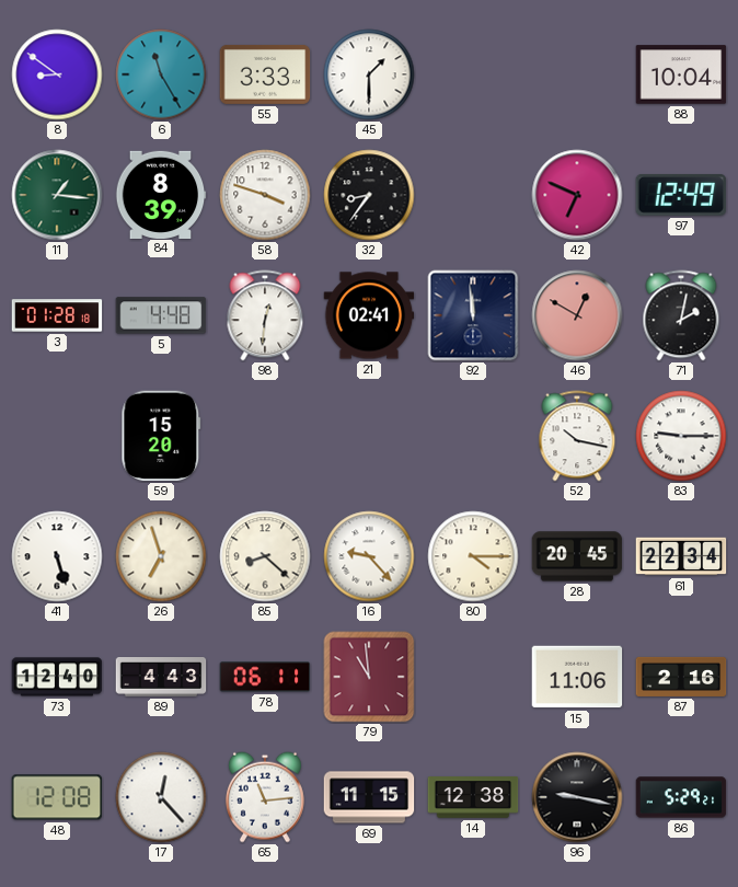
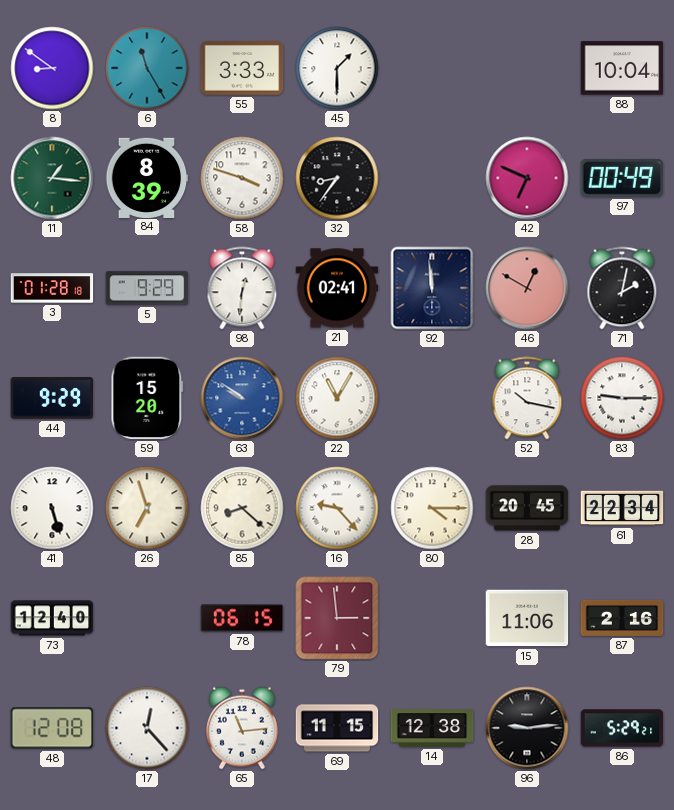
97: 12:49 -> 00:49
5: 4:48 -> 9:29
44: none -> 9:29
63: none -> 9:51
22: none -> 11:05
89: 4:43 -> none
78: 06:11 -> 06:15
79: 10:59 -> 2:59
96: 9:17 -> 9:14
